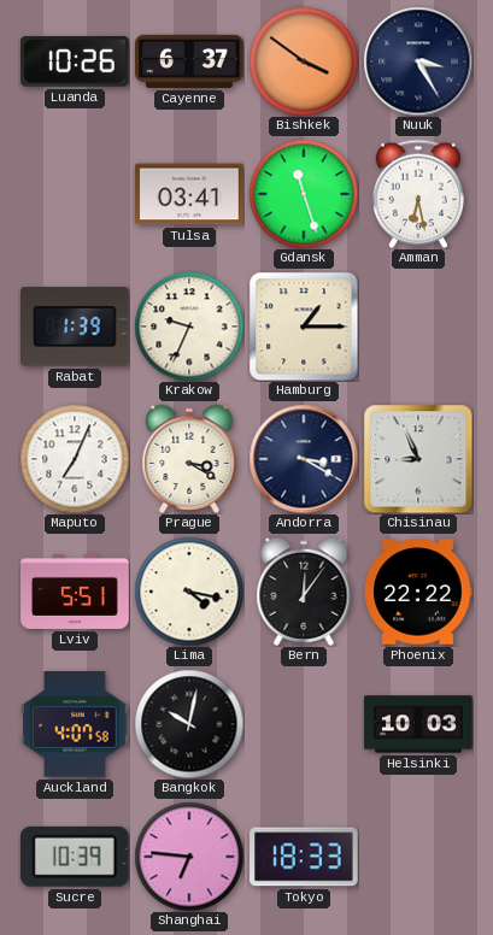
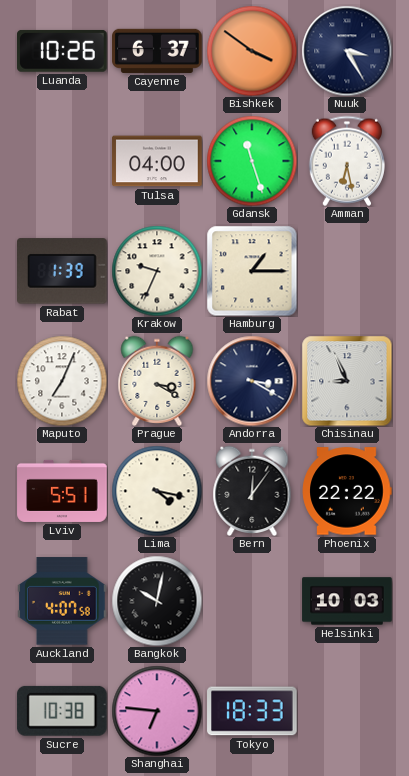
Tulsa: 03:41 -> 04:00
Sucre: 10:39 -> 10:38
